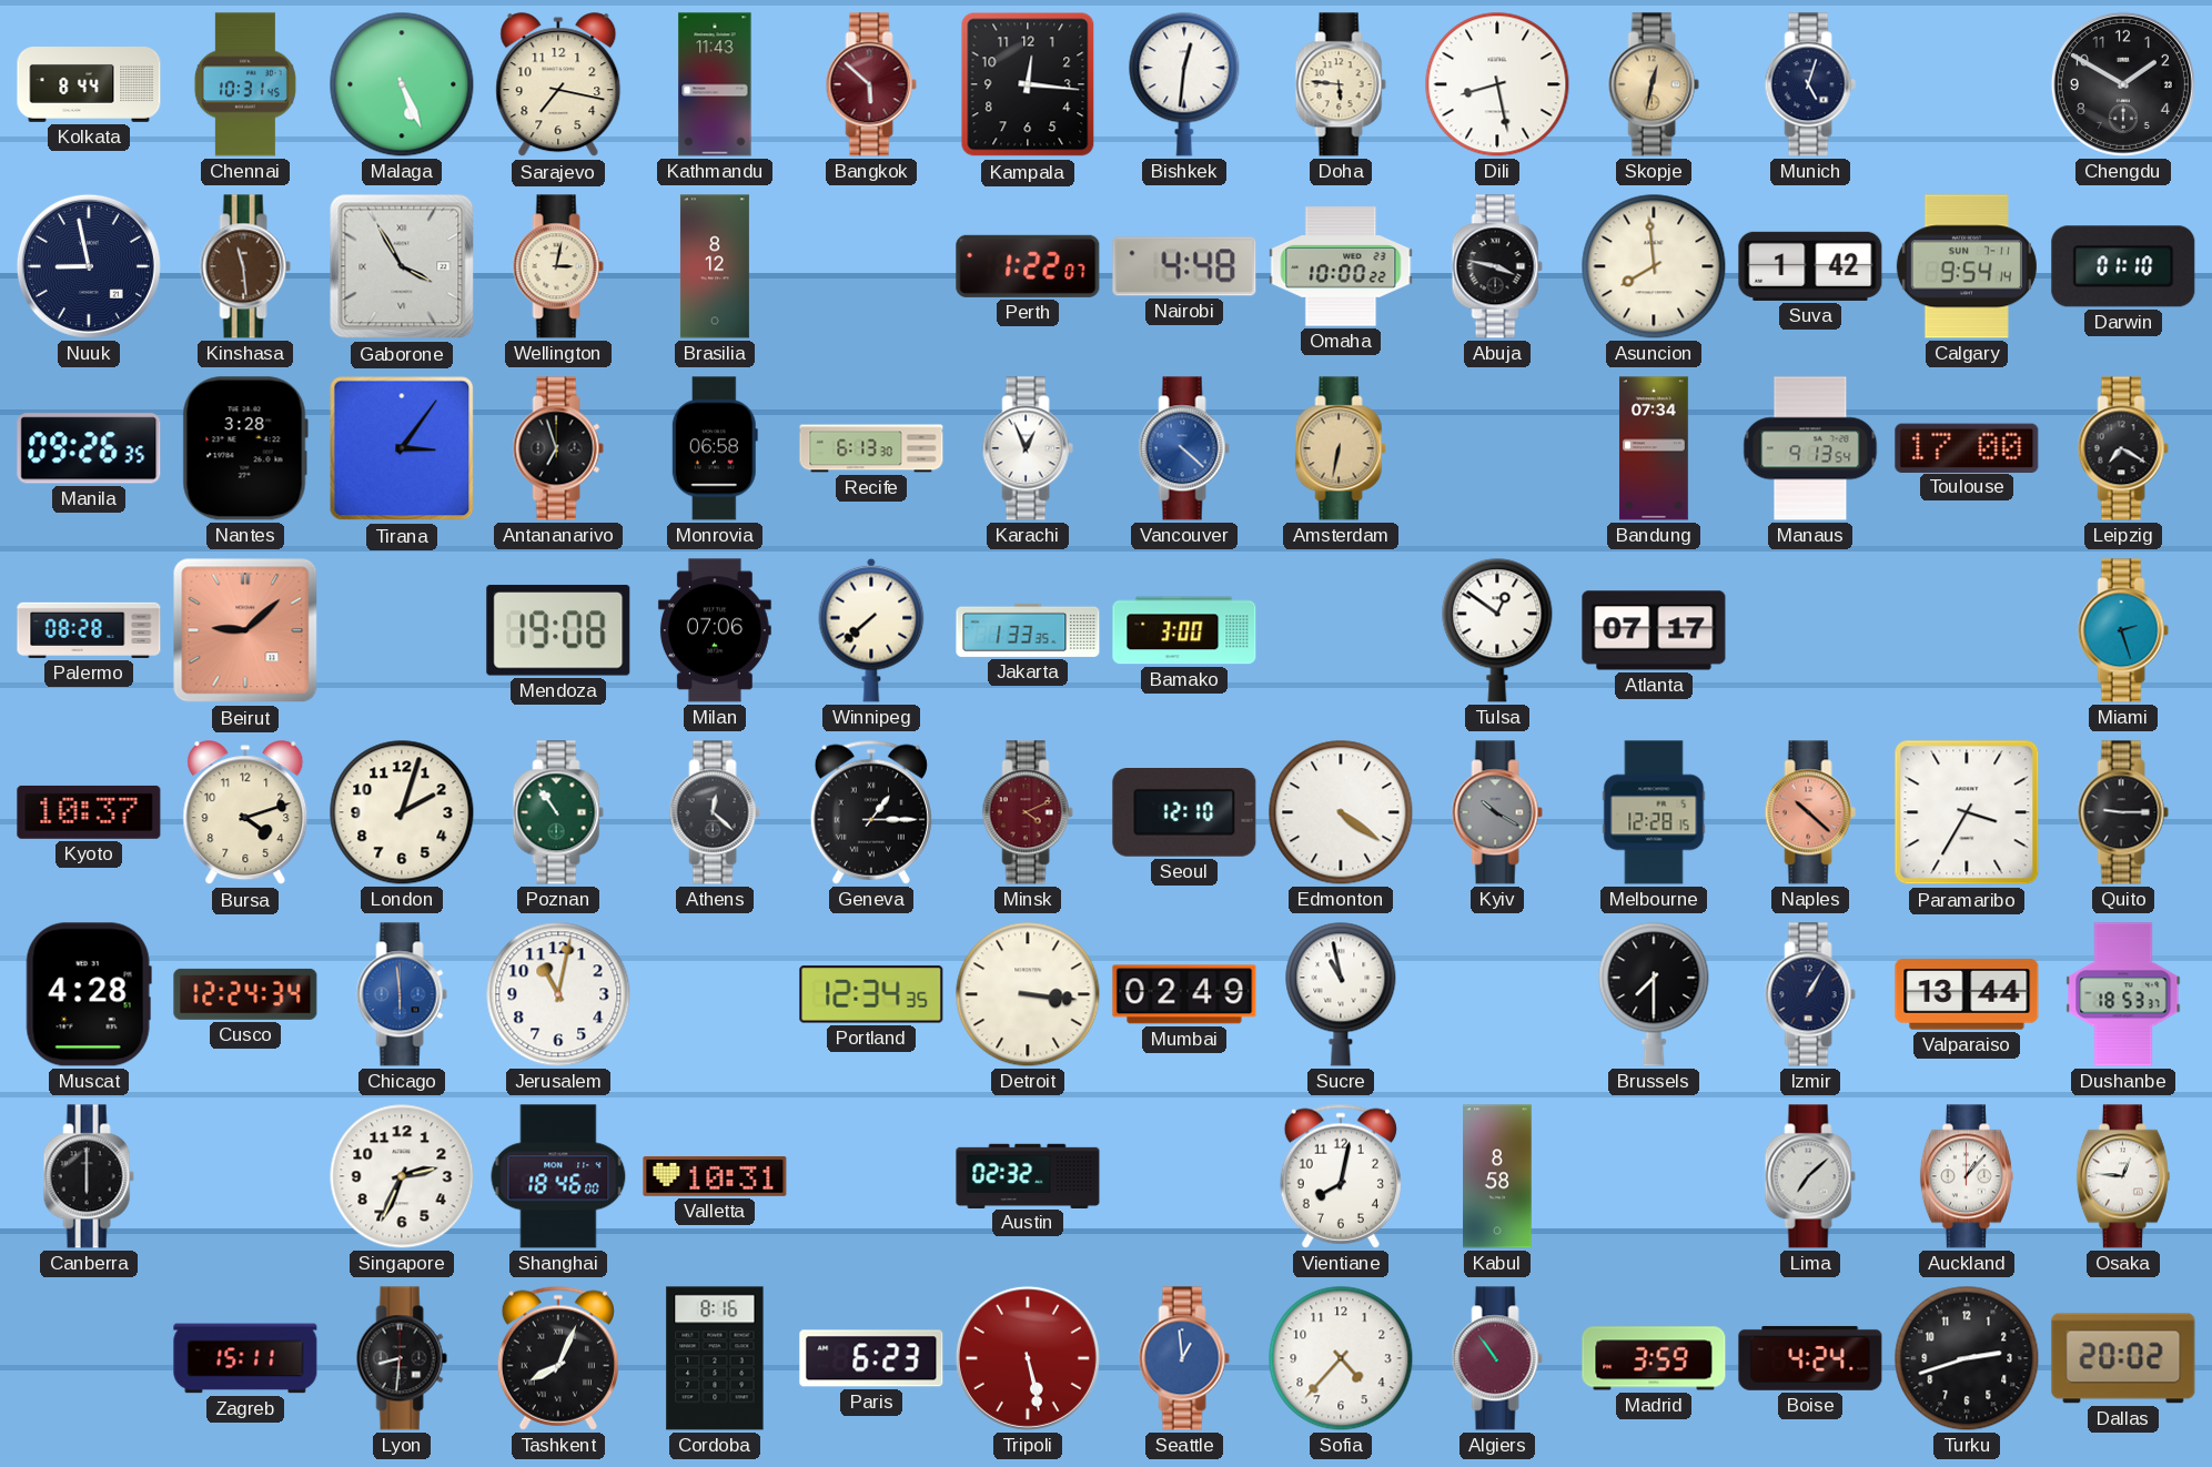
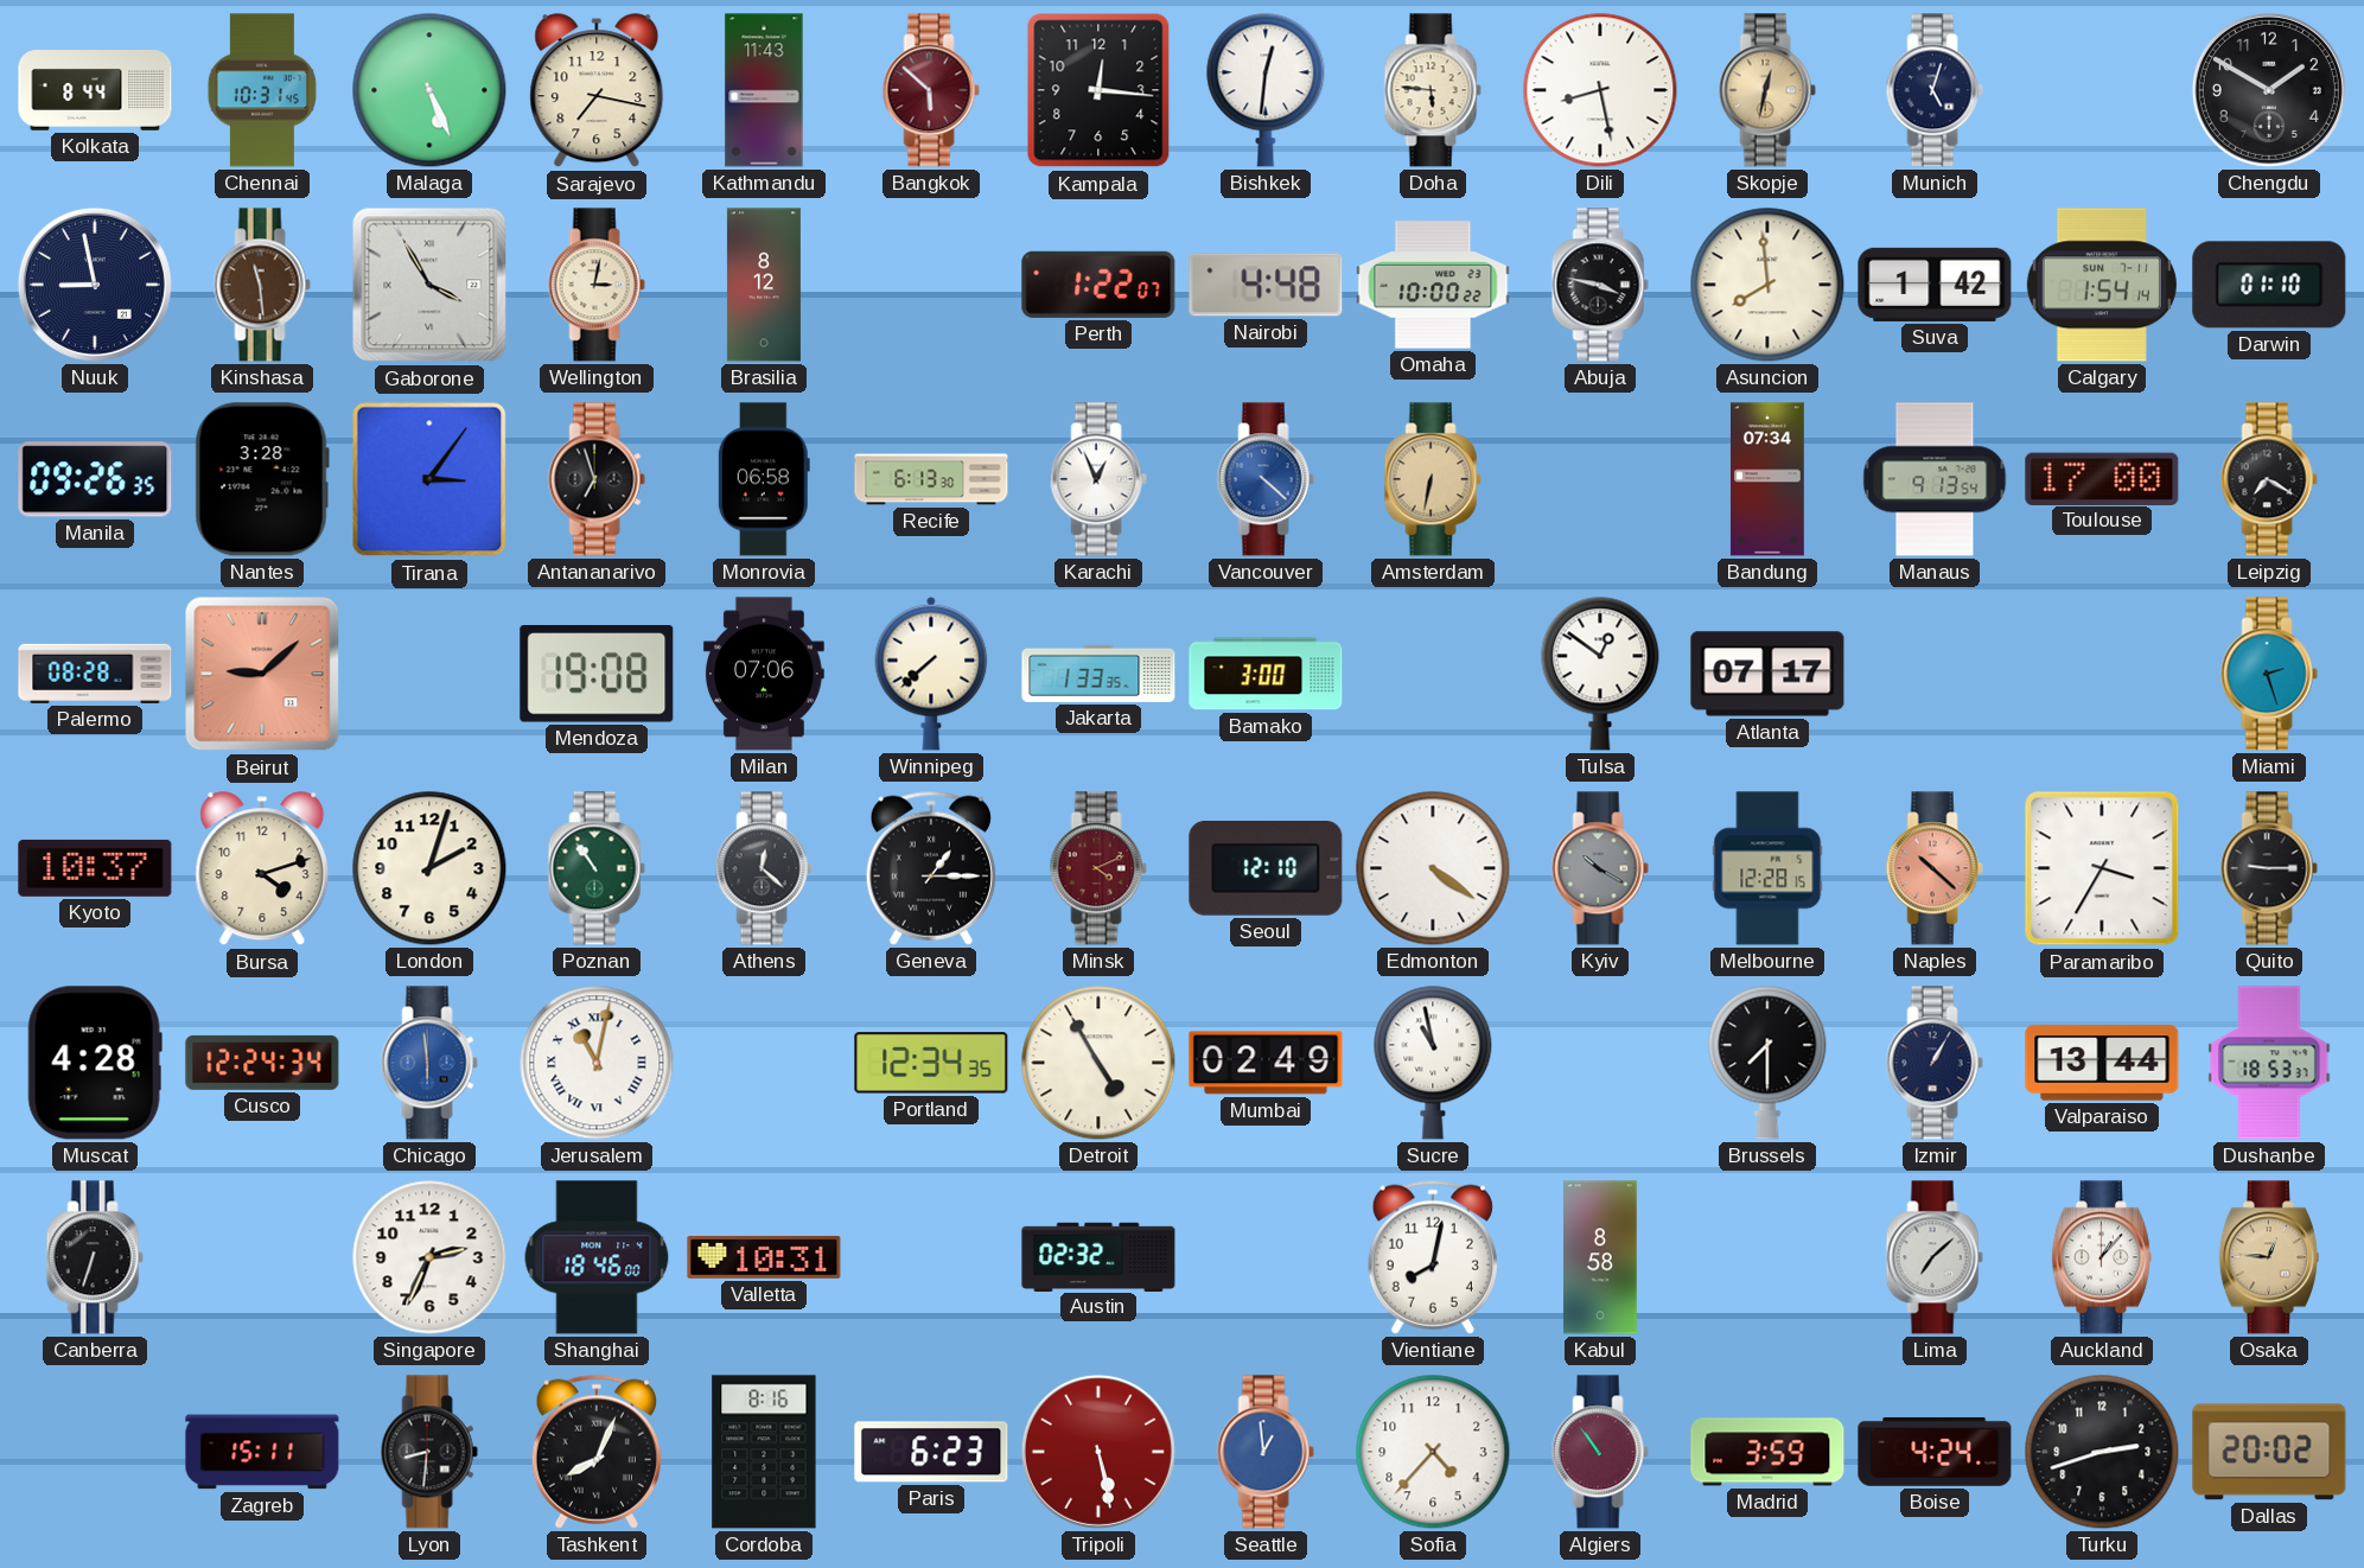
Calgary: 9:54 -> 1:54
Jerusalem numerals: Arabic -> Roman
Detroit: 3:16 -> 4:55
Canberra: 6:00 -> 6:33
Osaka dial: white -> champagne
